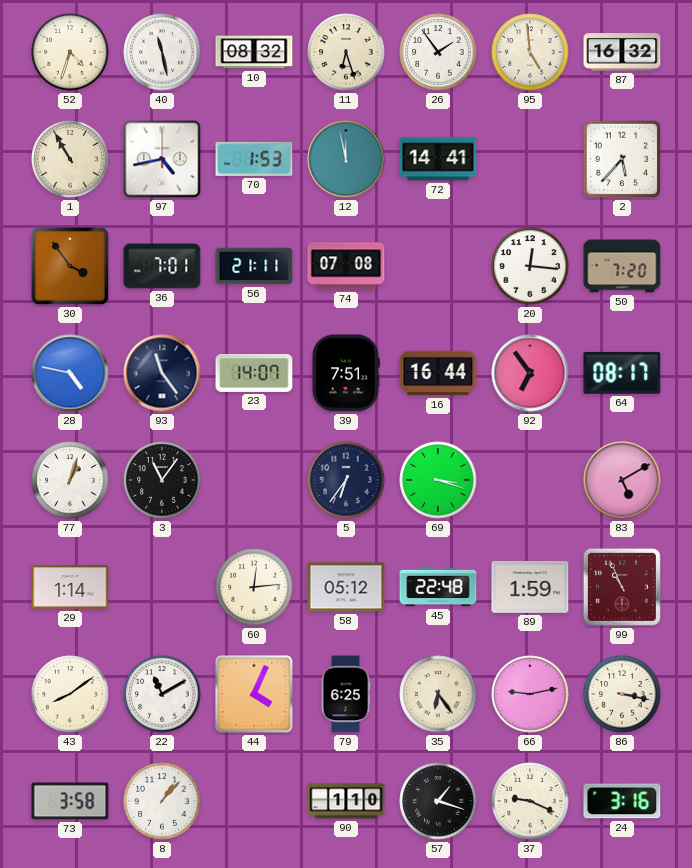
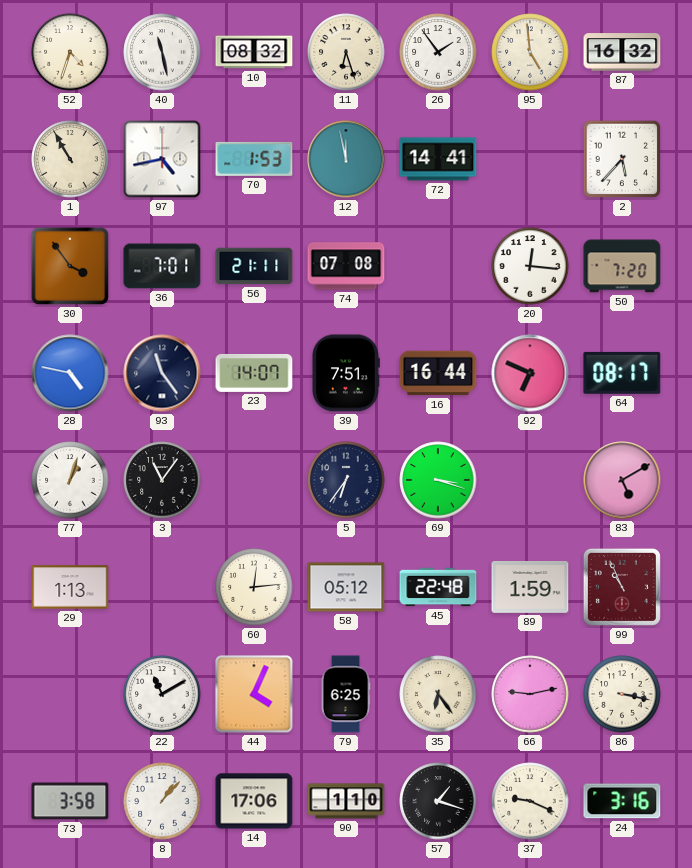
92: 6:54 -> 6:49
29: 1:14 -> 1:13
43: 8:09 -> none
14: none -> 17:06
